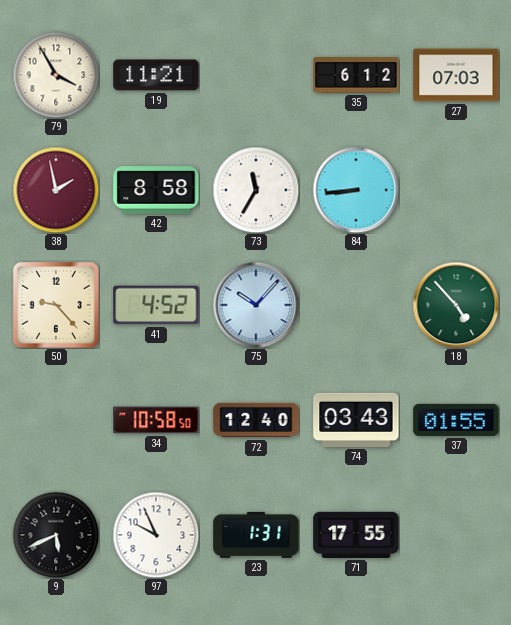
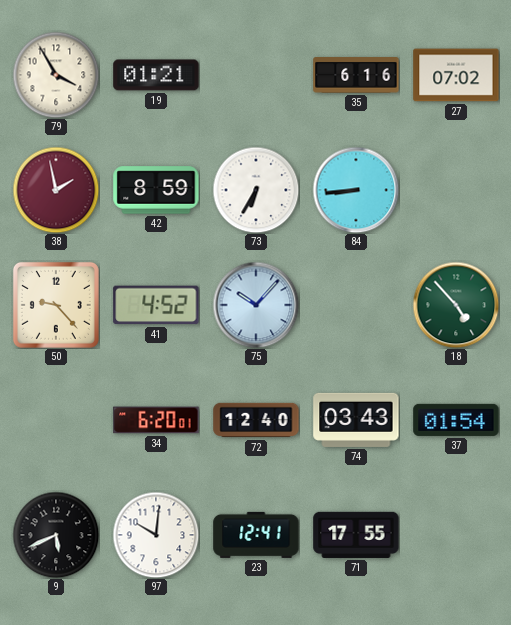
19: 11:21 -> 01:21
35: 6:12 -> 6:16
27: 07:03 -> 07:02
42: 8:58 -> 8:59
73: 11:35 -> 6:35
34: 10:58 -> 6:20
37: 01:55 -> 01:54
97: 9:56 -> 10:01
23: 1:31 -> 12:41
